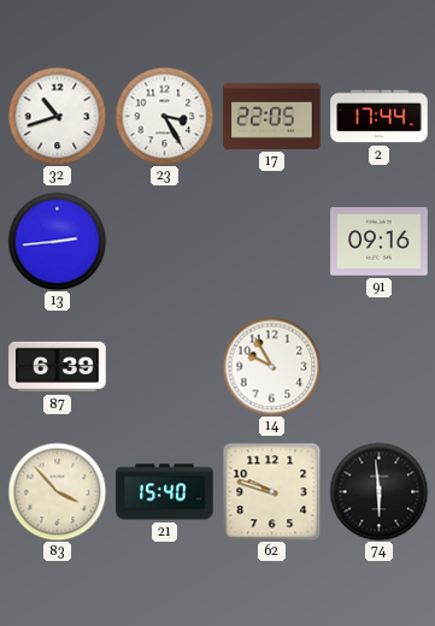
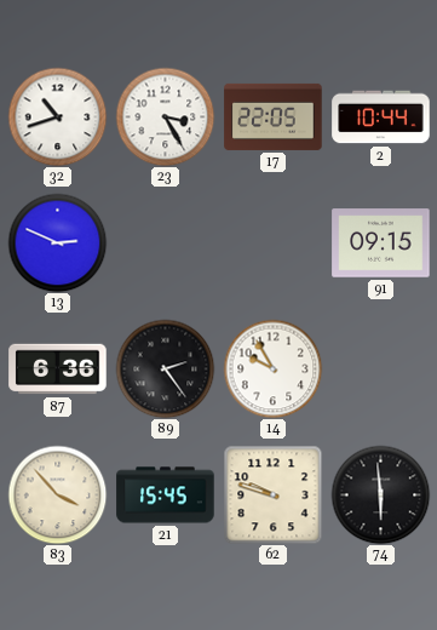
2: 17:44 -> 10:44
13: 2:44 -> 2:49
91: 09:16 -> 09:15
87: 6:39 -> 6:36
89: none -> 2:24
21: 15:40 -> 15:45
